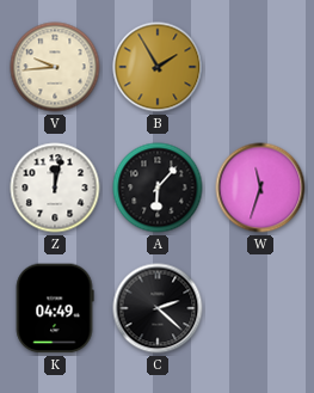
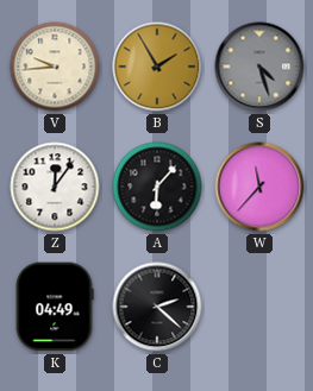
S: none -> 4:27
Z: 12:02 -> 12:06
W: 11:33 -> 11:37
